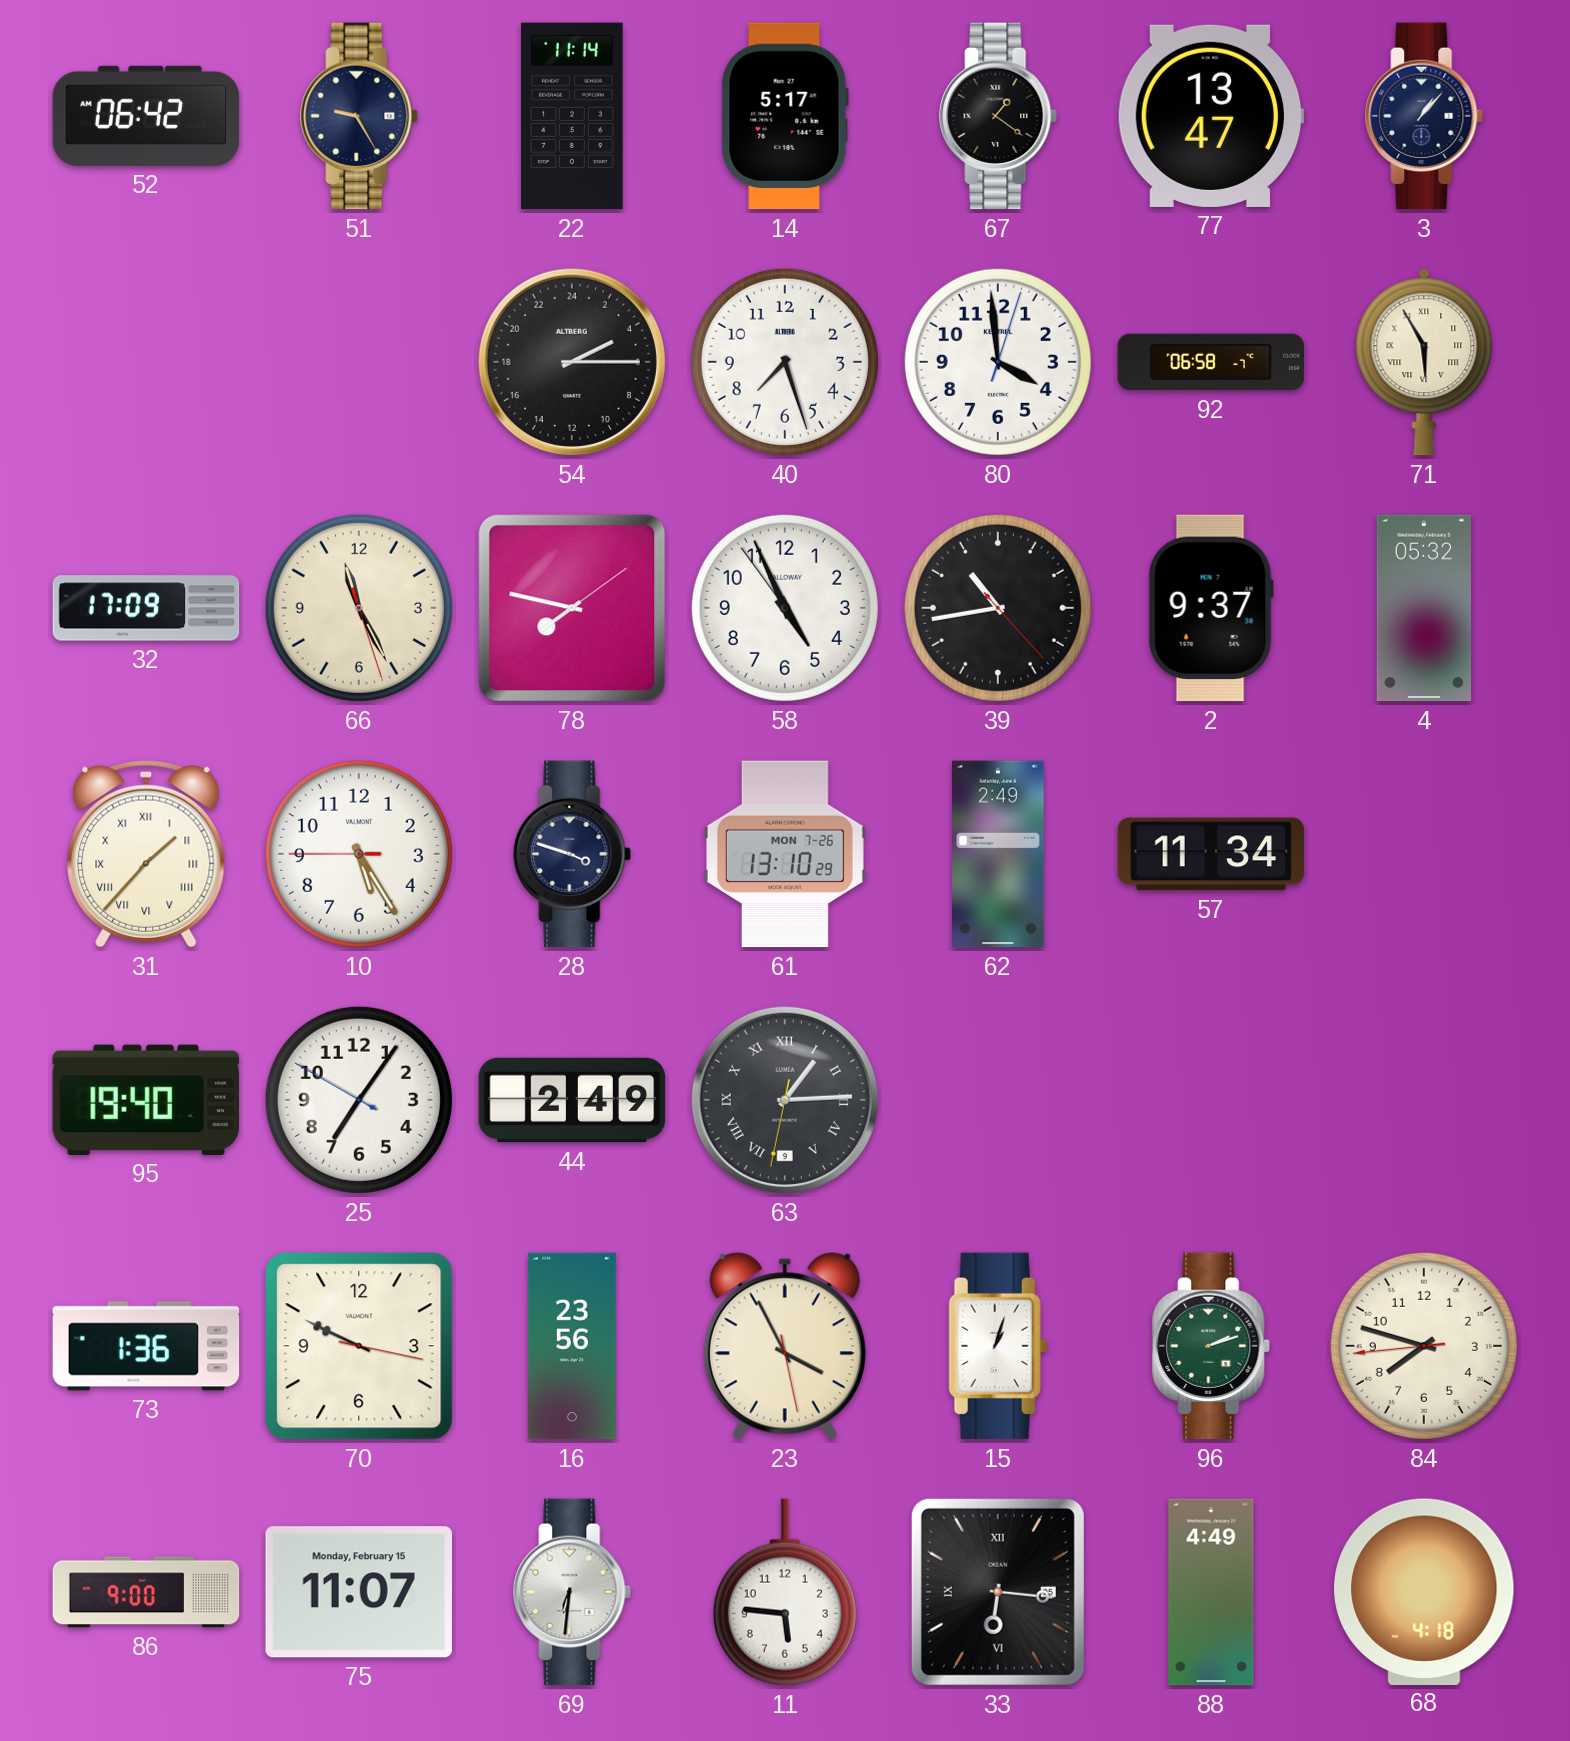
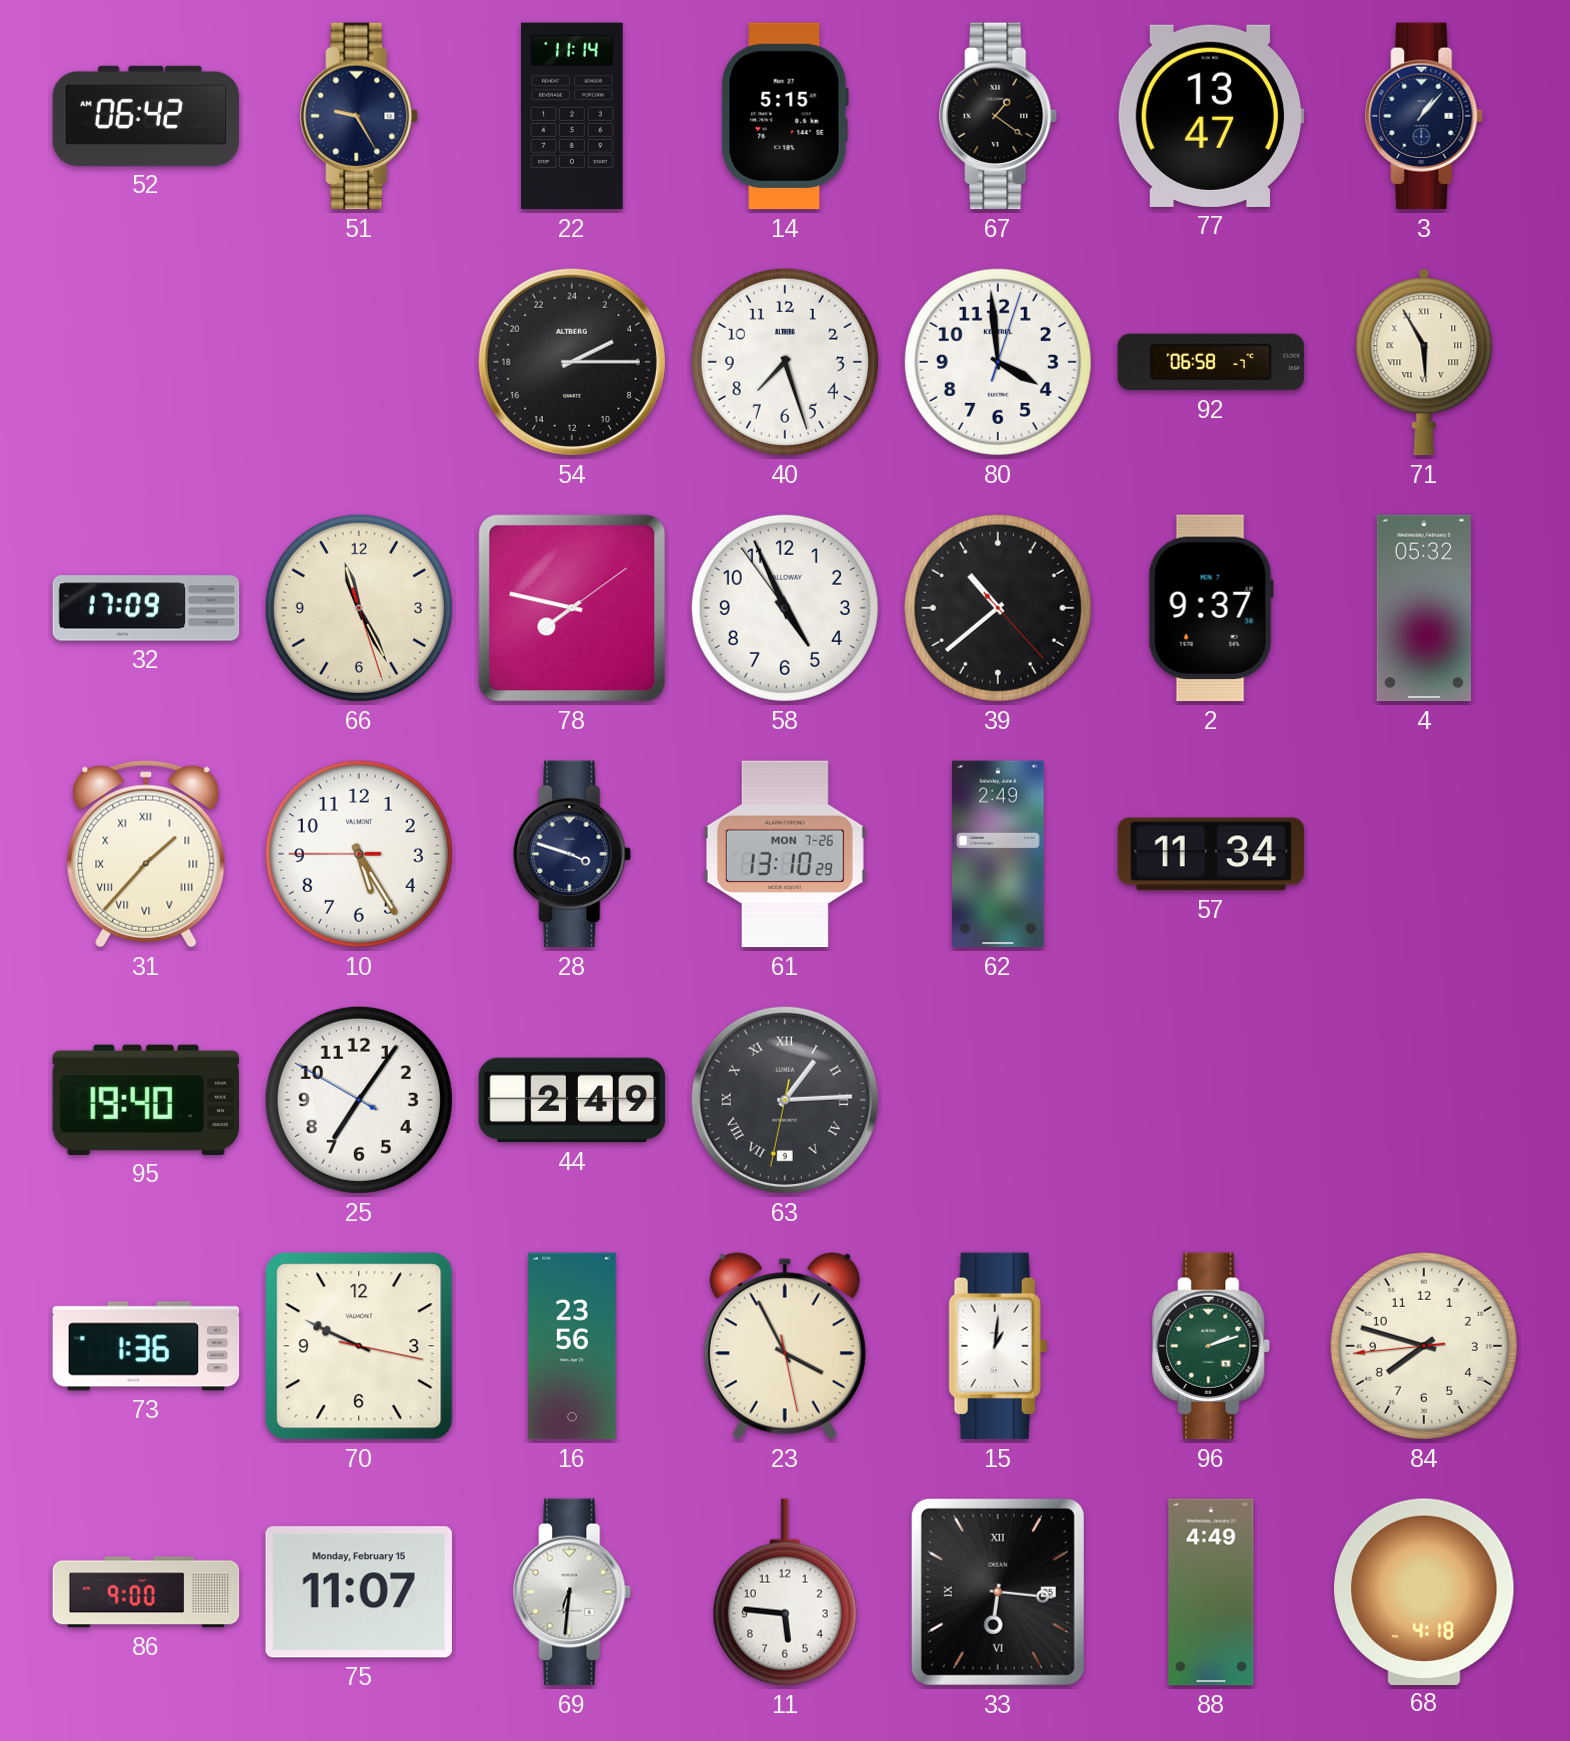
14: 5:17 -> 5:15
39: 10:43 -> 10:38
15: 1:03 -> 1:01
